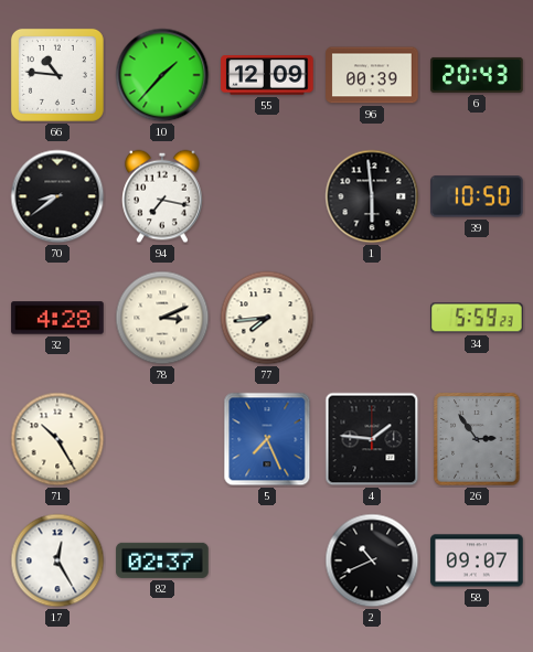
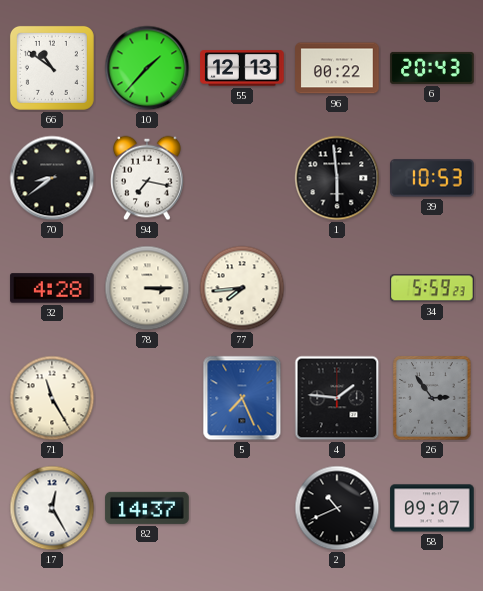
66: 10:46 -> 10:51
55: 12:09 -> 12:13
96: 00:39 -> 00:22
39: 10:50 -> 10:53
78: 3:11 -> 3:15
71: 10:25 -> 11:25
82: 02:37 -> 14:37
